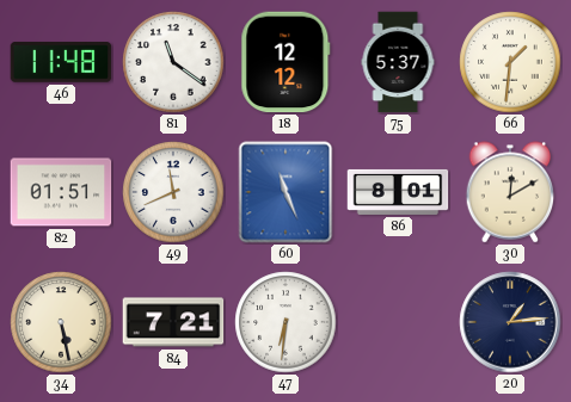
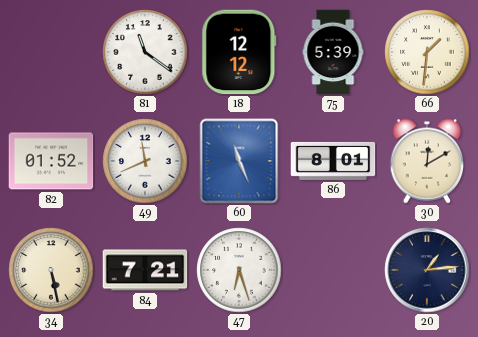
46: 11:48 -> none
75: 5:37 -> 5:39
82: 01:51 -> 01:52
47: 6:31 -> 6:27
